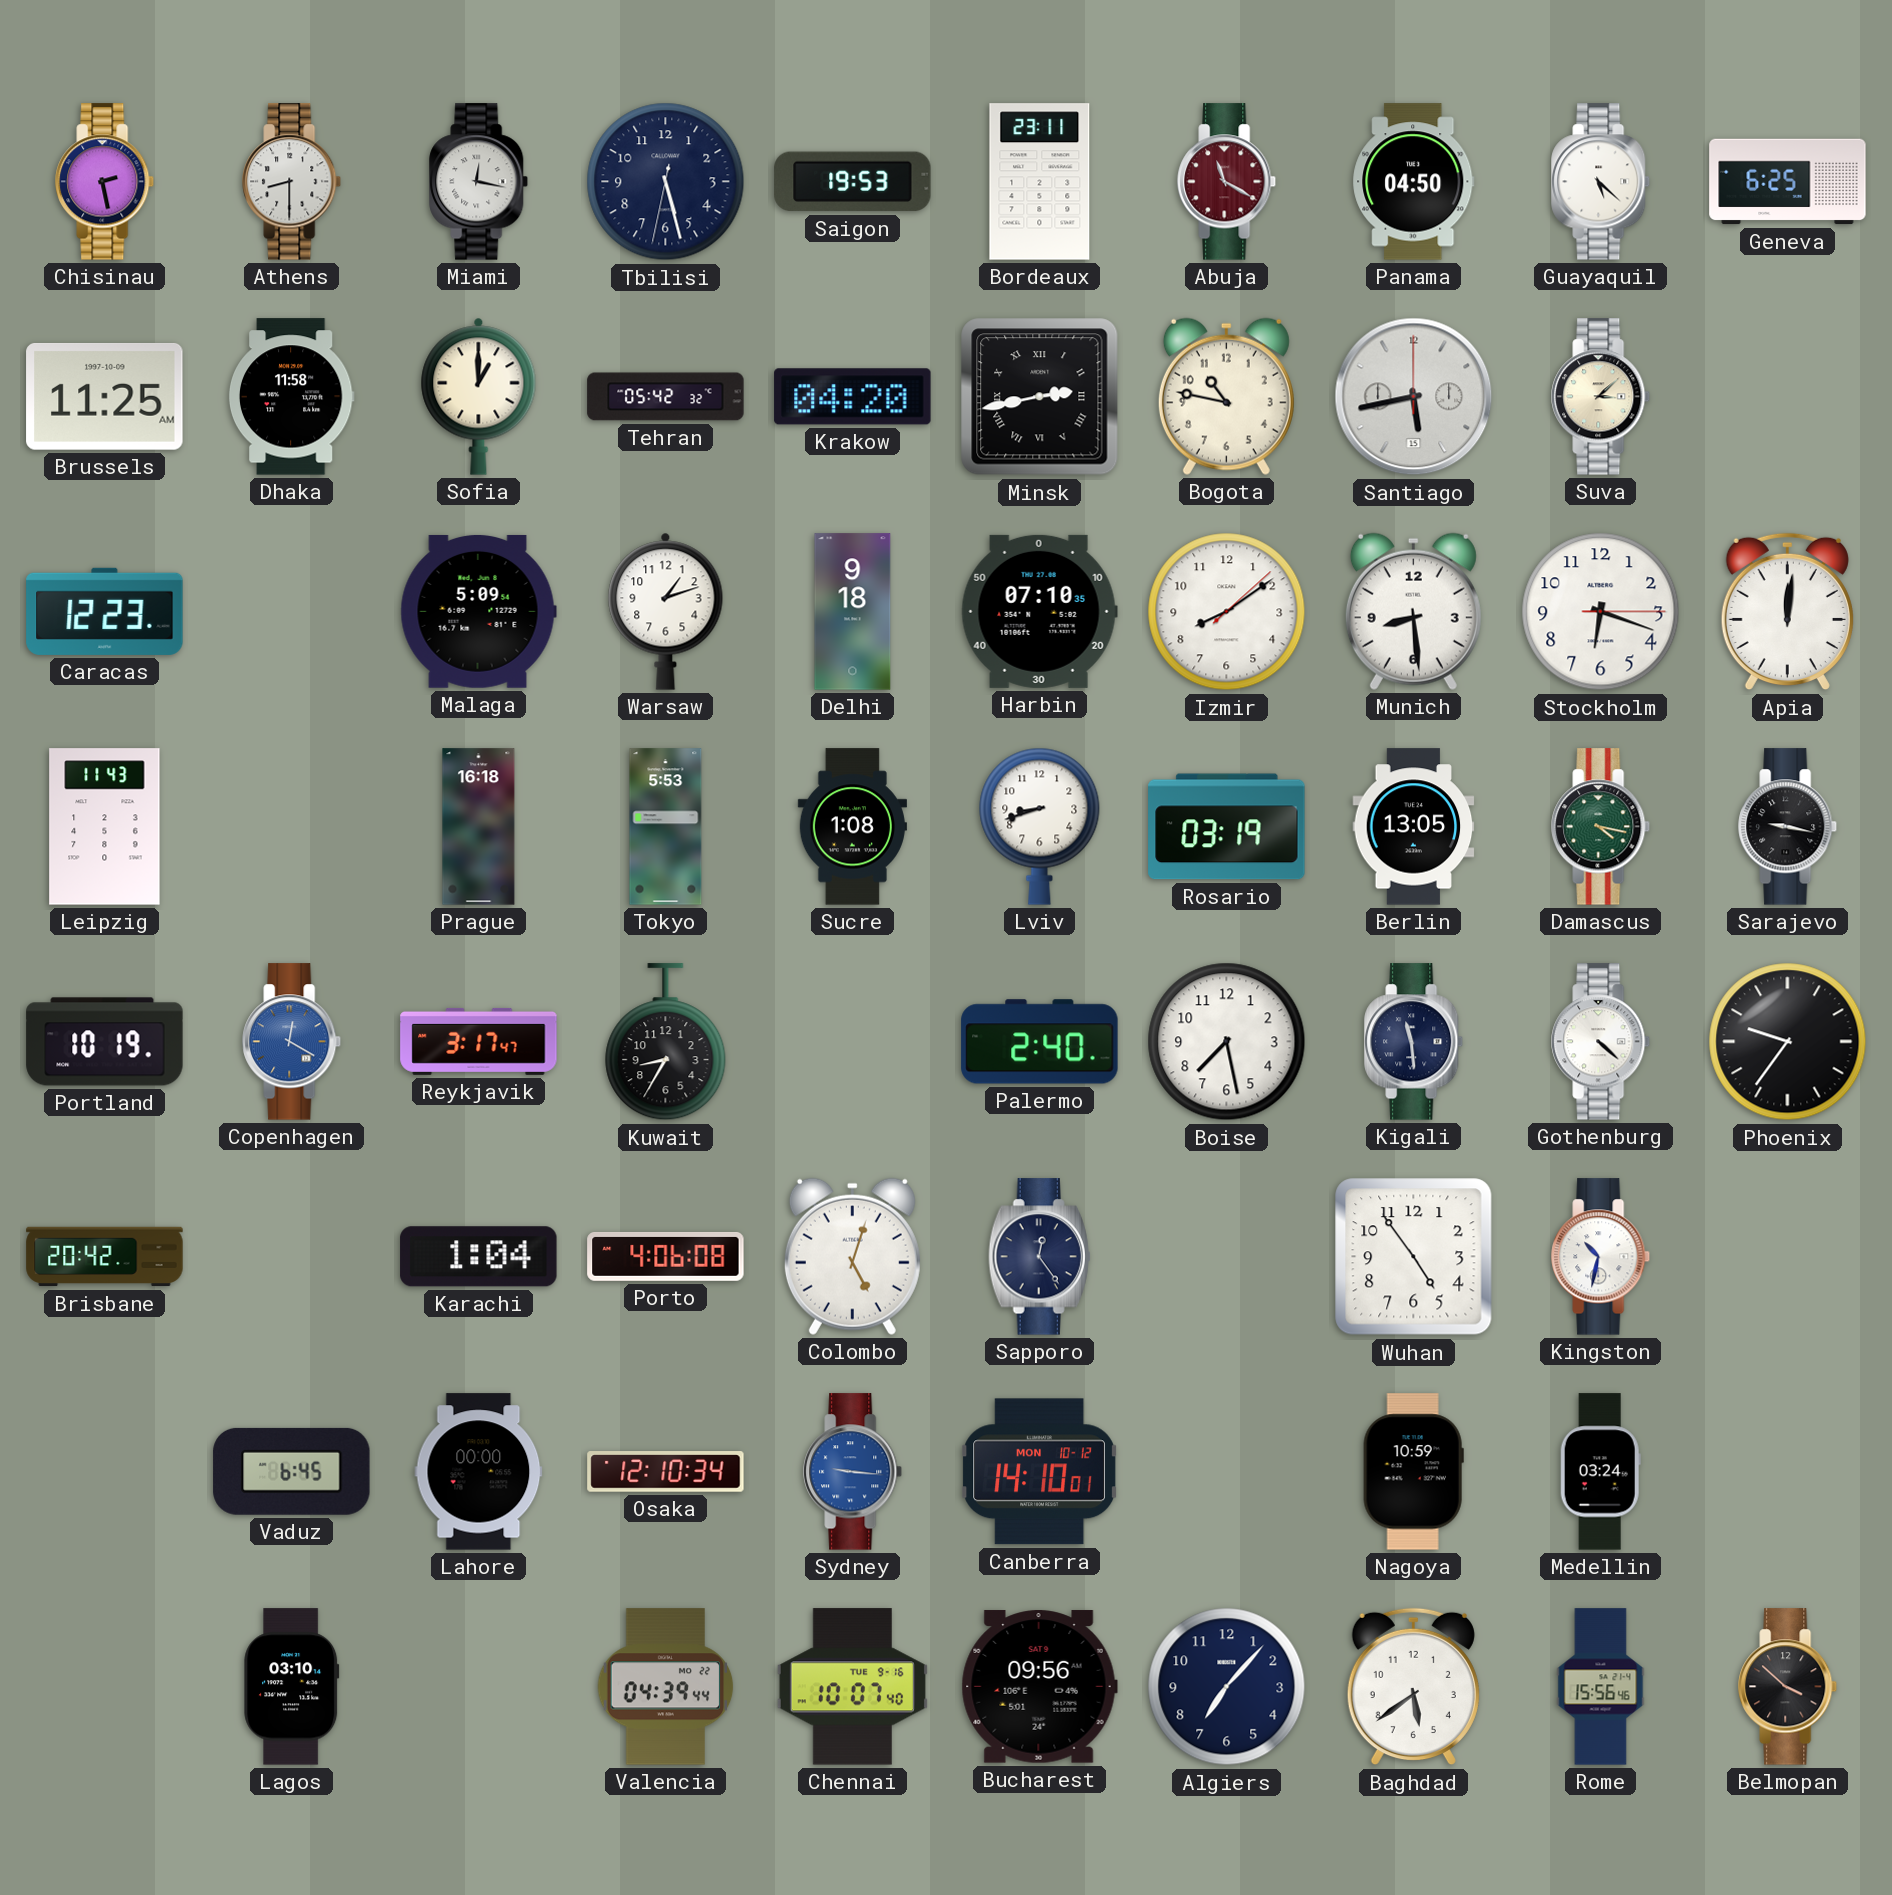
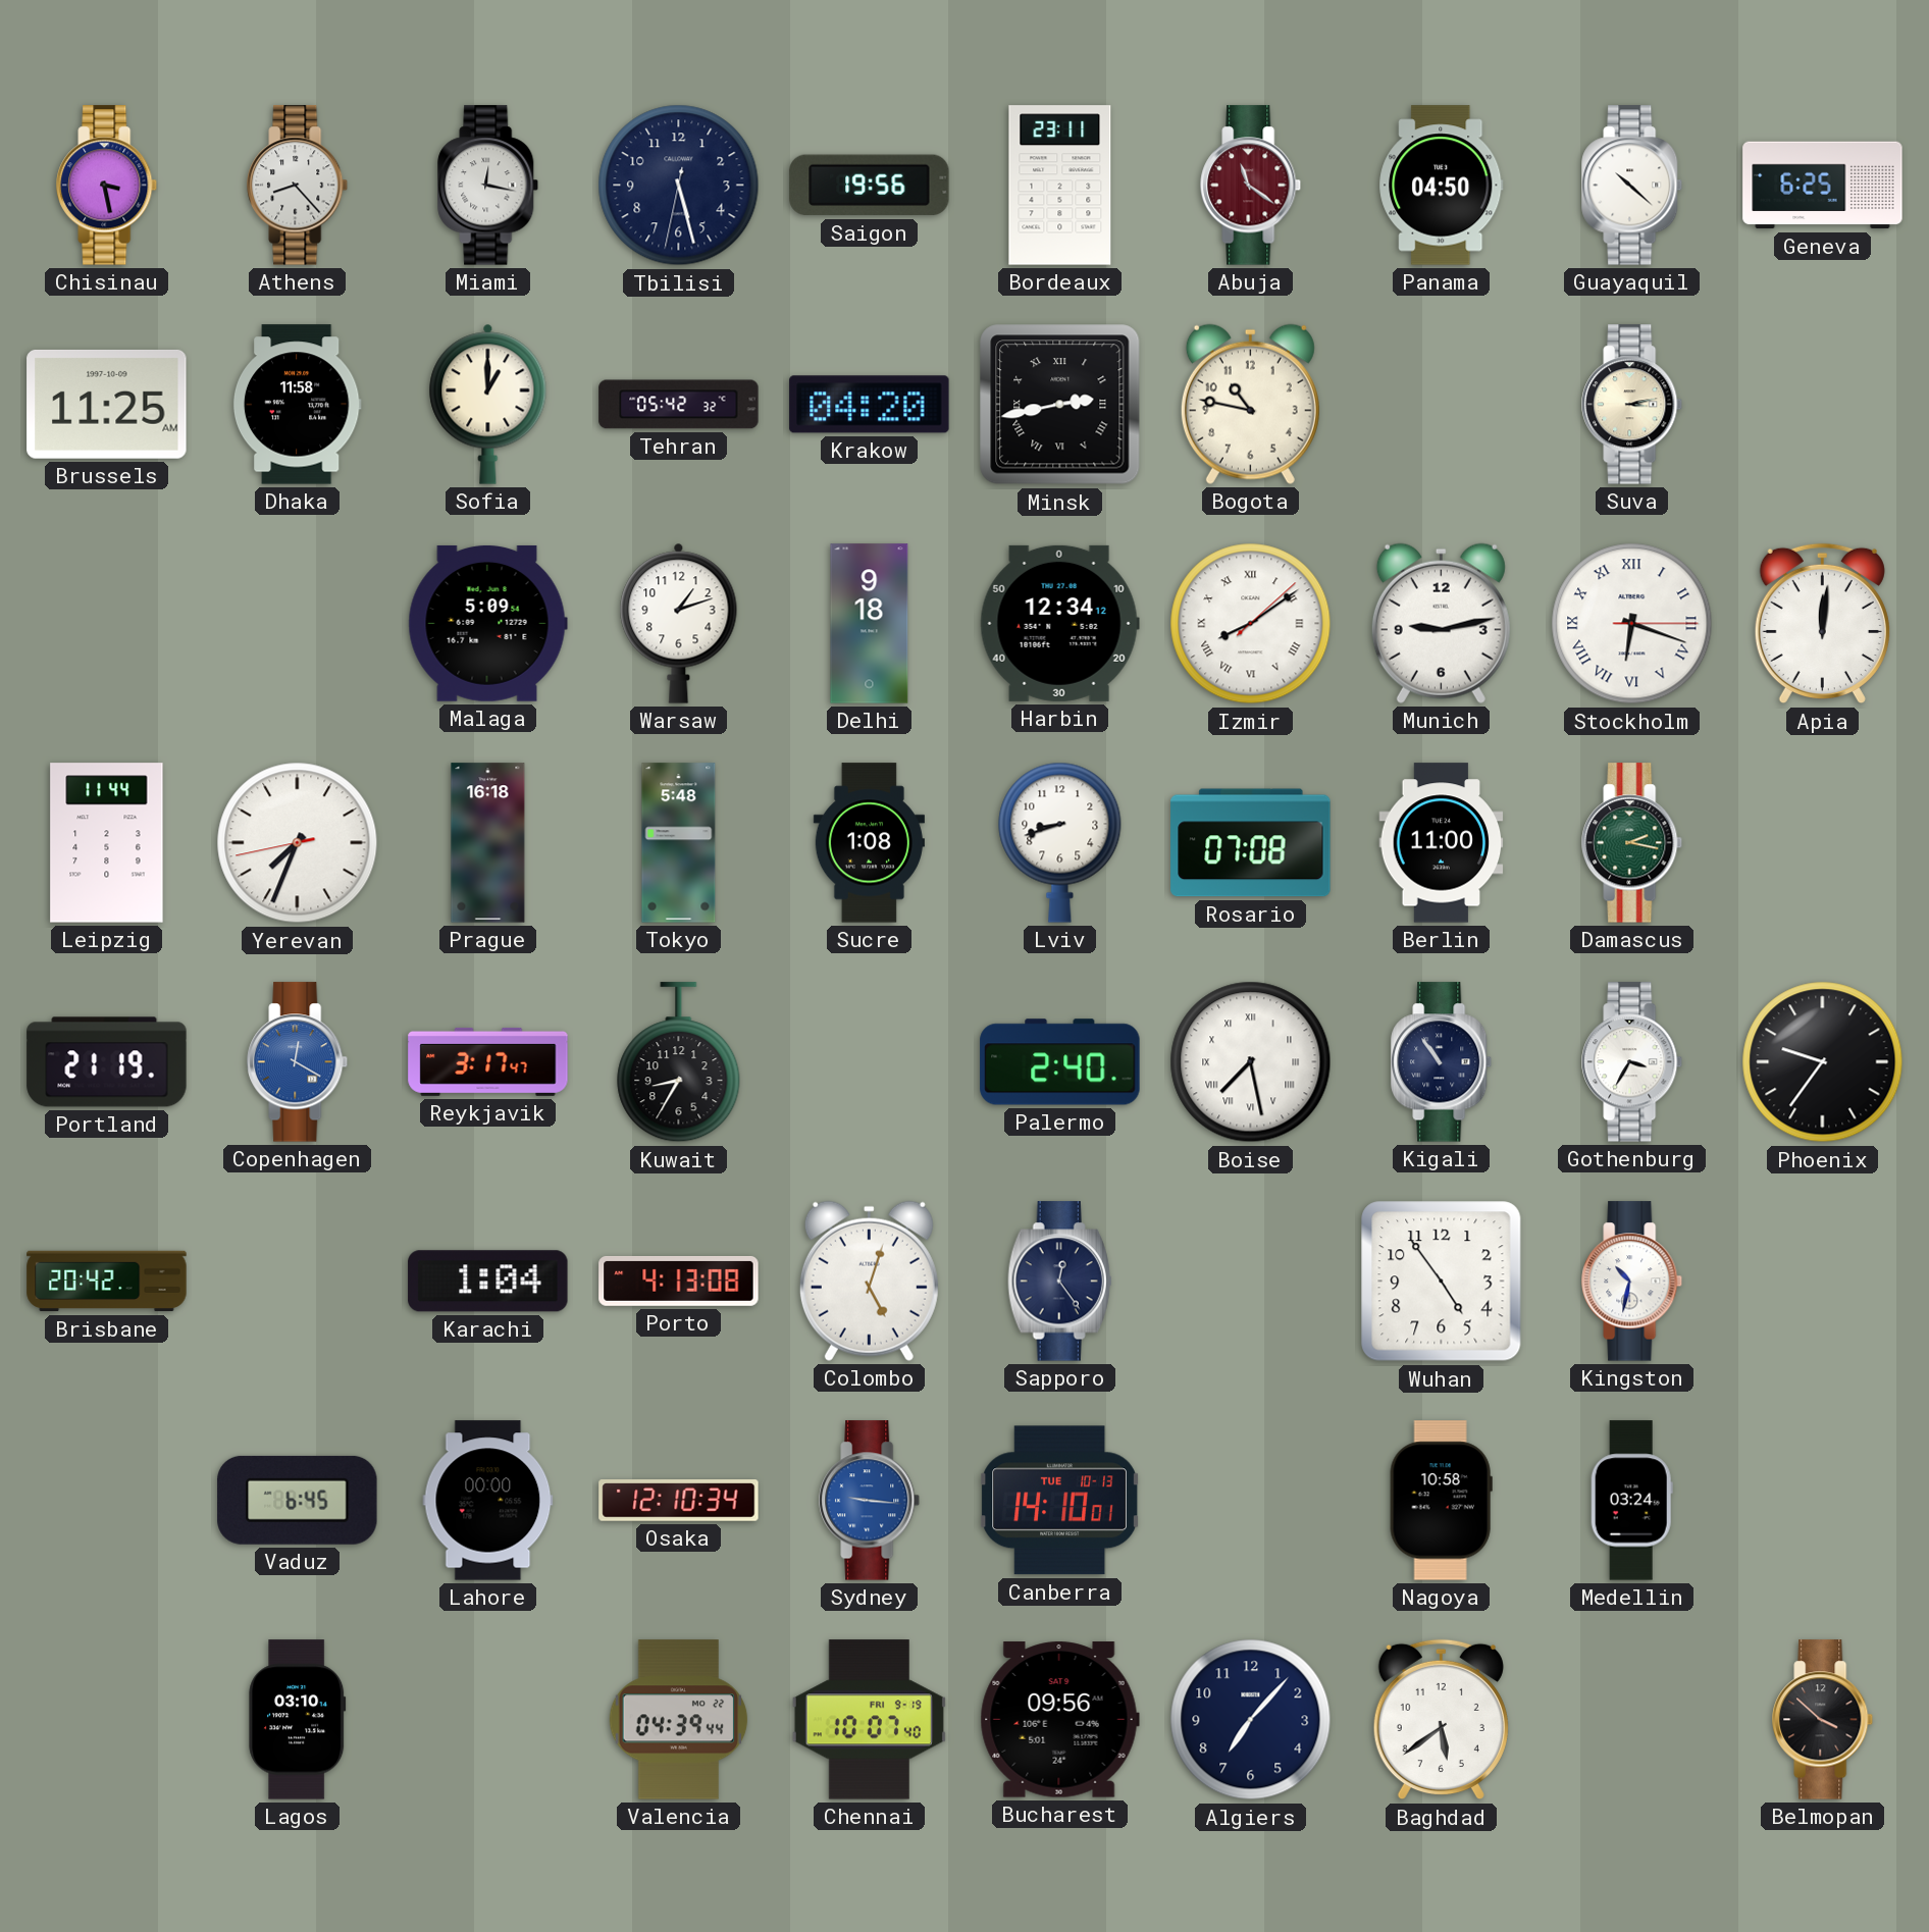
Chisinau: 2:28 -> 3:28
Athens: 8:30 -> 8:23
Saigon: 19:53 -> 19:56
Abuja: 11:20 -> 11:21
Guayaquil: 5:22 -> 10:22
Santiago: 5:43 -> none
Suva: 3:08 -> 3:13
Caracas: 12:23 -> none
Harbin: 07:10 -> 12:34
Izmir numerals: Arabic -> Roman
Munich: 8:29 -> 9:13
Stockholm numerals: Arabic -> Roman
Leipzig: 11:43 -> 11:44
Yerevan: none -> 7:33
Tokyo: 5:53 -> 5:48
Rosario: 03:19 -> 07:08
Berlin: 13:05 -> 11:00
Damascus: 4:17 -> 2:17
Sarajevo: 9:17 -> none
Portland: 10:19 -> 21:19
Boise numerals: Arabic -> Roman
Kigali: 11:29 -> 10:54
Gothenburg: 4:22 -> 3:35
Porto: 4:06 -> 4:13
Canberra date: MON 10-12 -> TUE 10-13
Nagoya: 10:59 -> 10:58
Chennai date: TUE 9-16 -> FRI 9-19
Rome: 15:56 -> none
